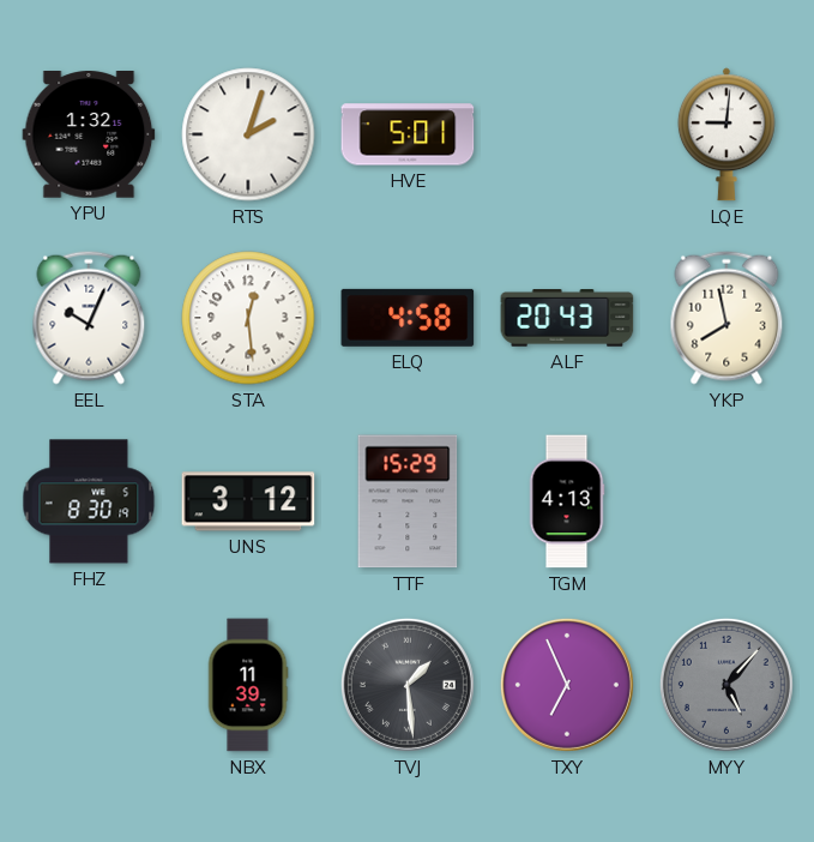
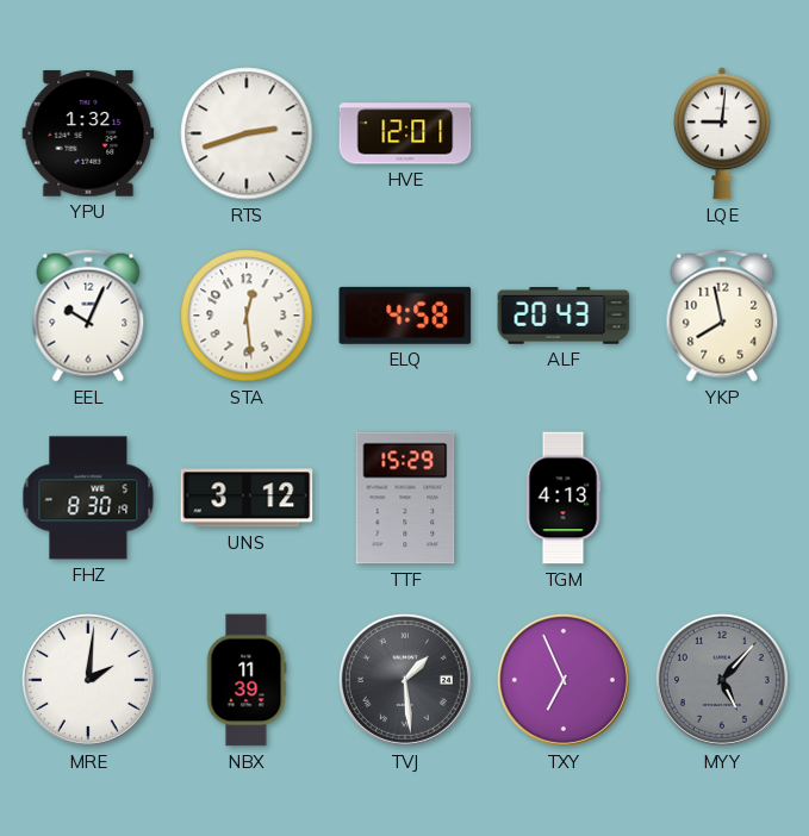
RTS: 2:03 -> 2:42
HVE: 5:01 -> 12:01
MRE: none -> 2:01
